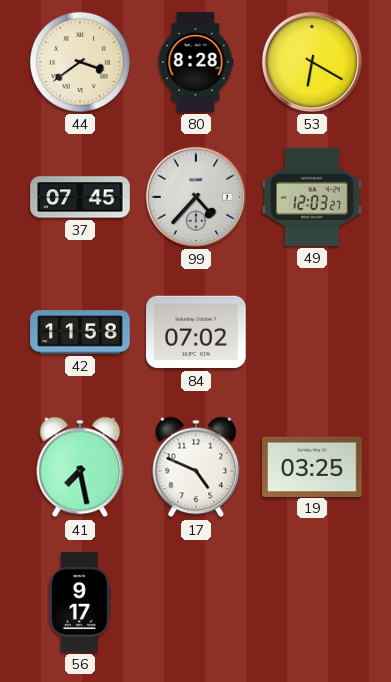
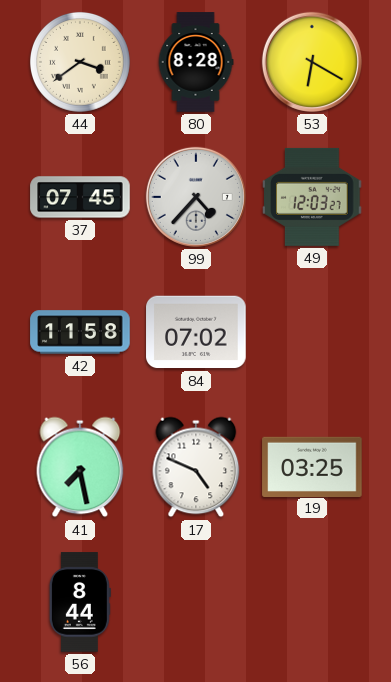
56: 9:17 -> 8:44
